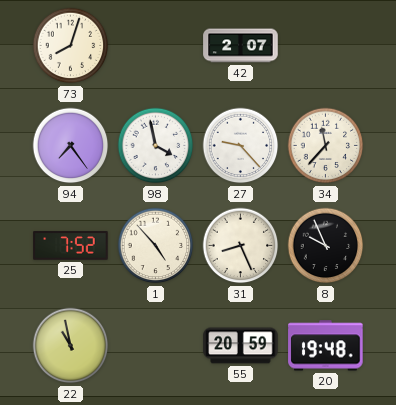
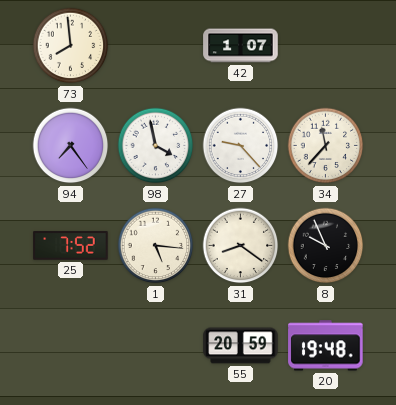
73: 8:03 -> 7:59
42: 2:07 -> 1:07
1: 4:53 -> 5:16
31: 8:26 -> 8:21
22: 10:58 -> none
